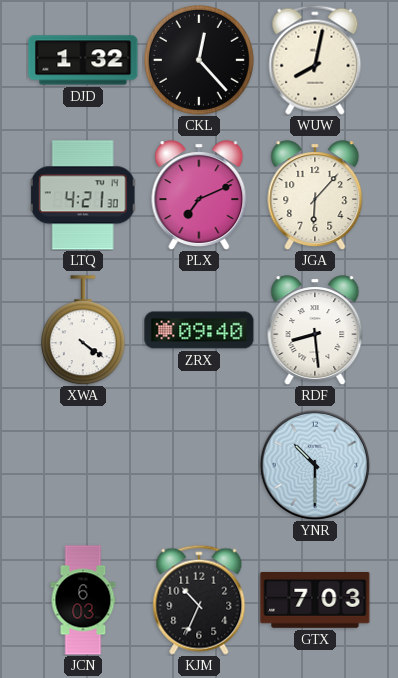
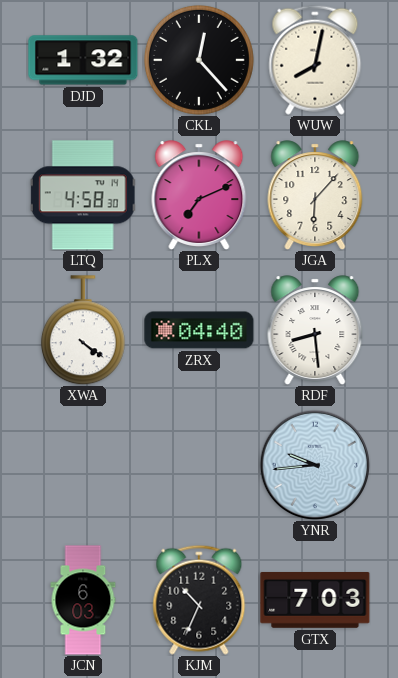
LTQ: 4:21 -> 4:58
ZRX: 09:40 -> 04:40
YNR: 10:30 -> 9:44
